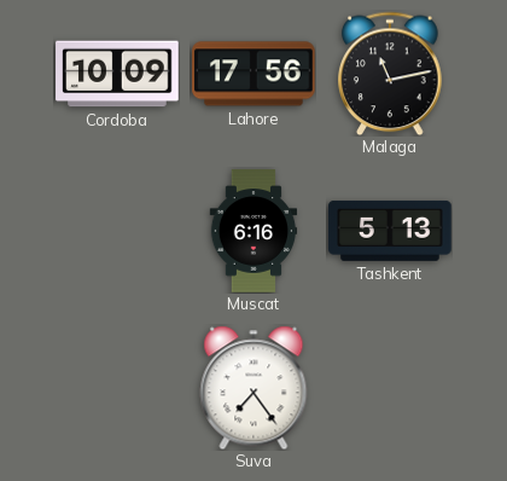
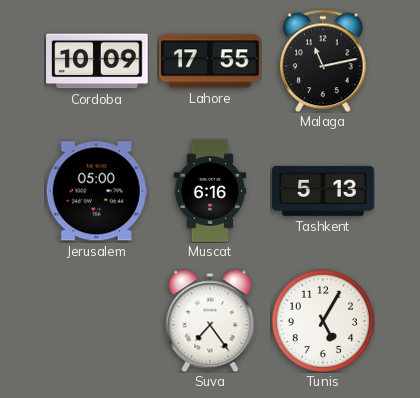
Lahore: 17:56 -> 17:55
Jerusalem: none -> 05:00
Tunis: none -> 5:05
